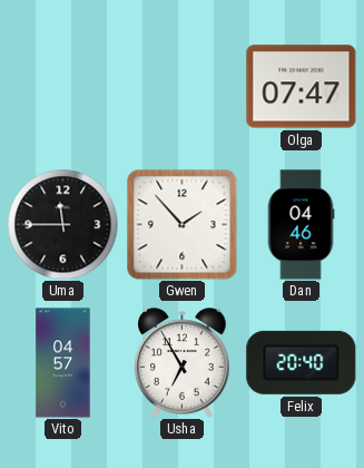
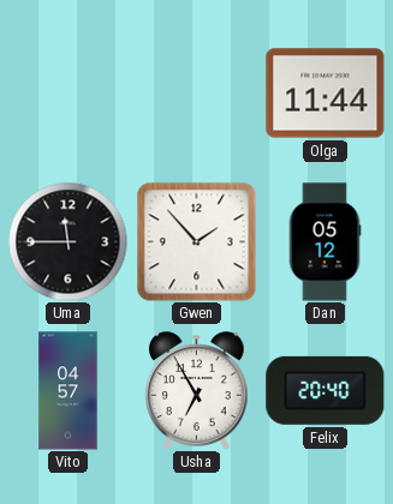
Olga: 07:47 -> 11:44
Dan: 04:46 -> 05:12
